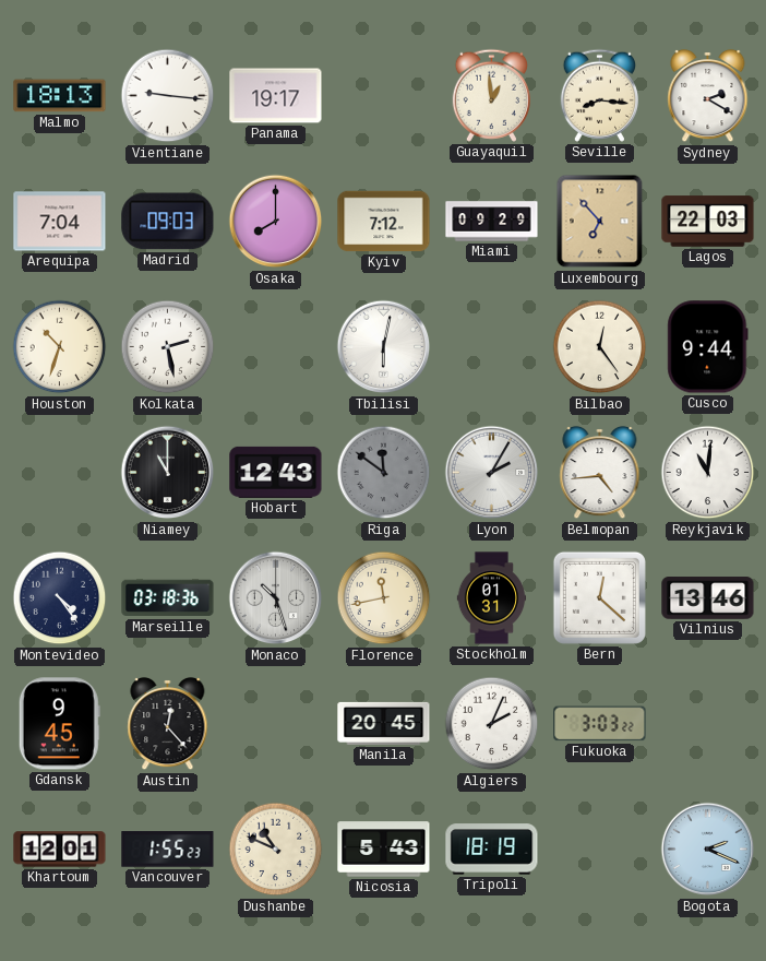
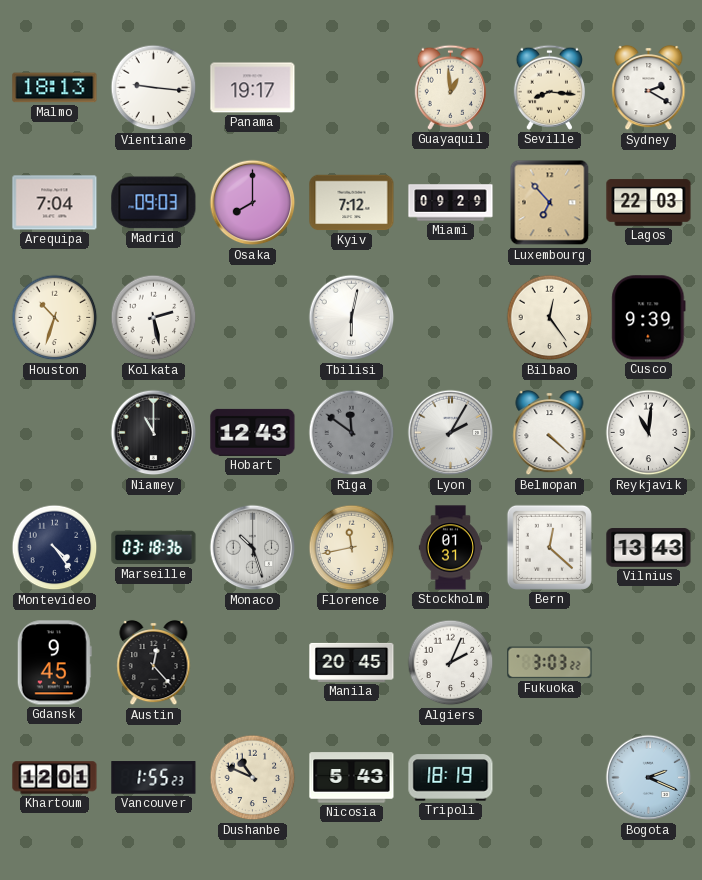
Cusco: 9:44 -> 9:39
Belmopan: 4:44 -> 4:22
Vilnius: 13:46 -> 13:43
